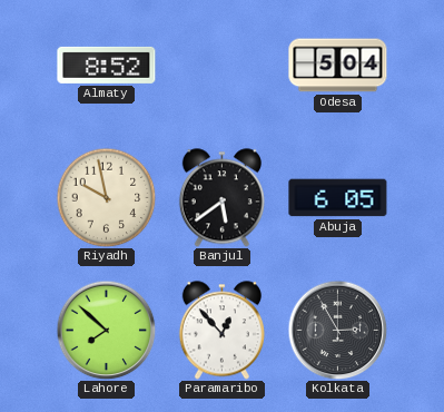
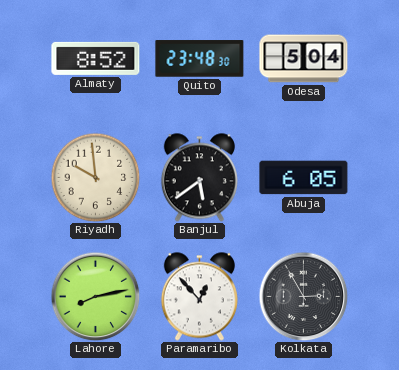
Quito: none -> 23:48
Riyadh: 9:58 -> 9:59
Lahore: 7:52 -> 8:13
